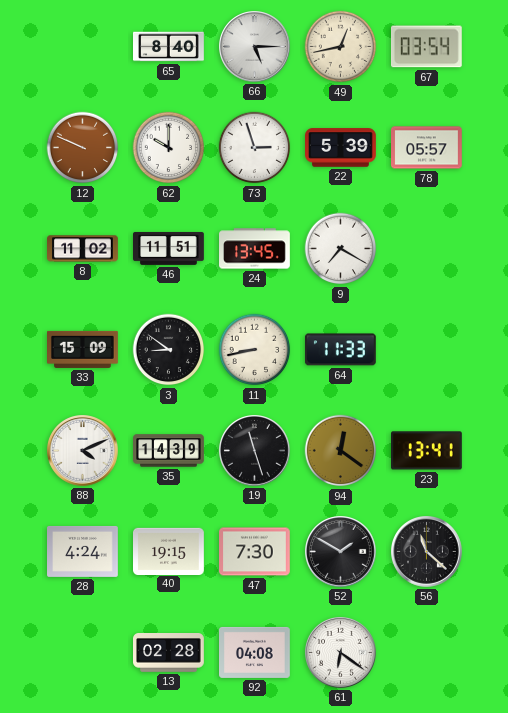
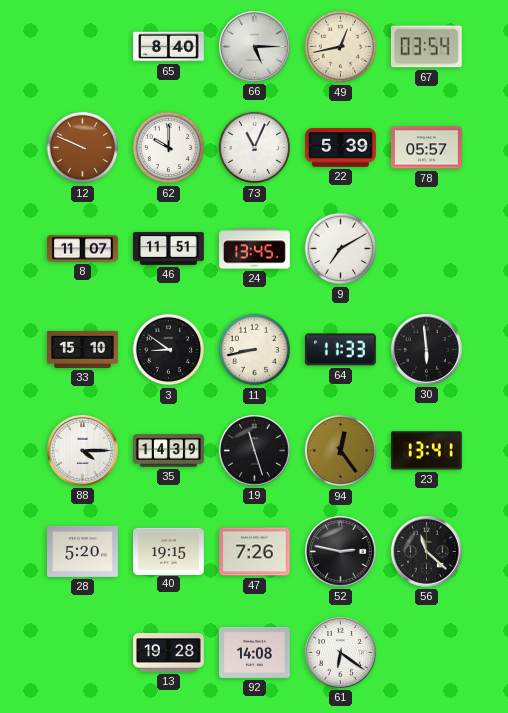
73: 2:57 -> 11:04
8: 11:02 -> 11:07
9: 7:20 -> 7:10
33: 15:09 -> 15:10
30: none -> 5:59
88: 4:11 -> 4:15
94: 12:21 -> 12:24
28: 4:24 -> 5:20
47: 7:30 -> 7:26
52: 1:50 -> 2:47
13: 02:28 -> 19:28
92: 04:08 -> 14:08
